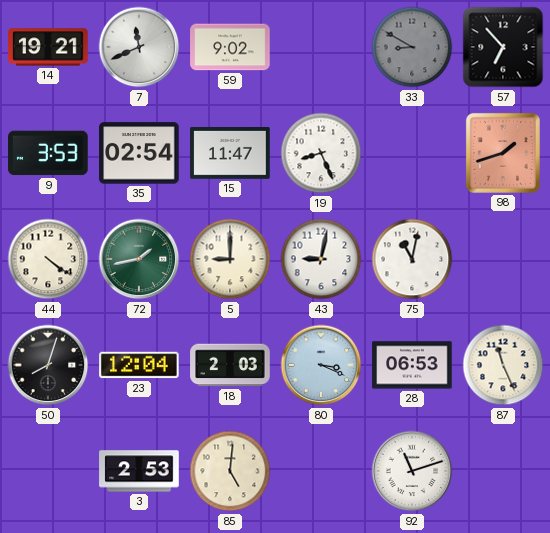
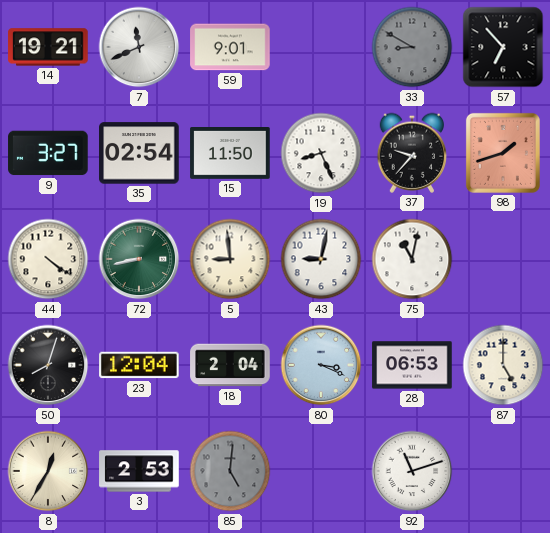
59: 9:02 -> 9:01
9: 3:53 -> 3:27
15: 11:47 -> 11:50
37: none -> 9:37
72: 1:43 -> 8:43
5: 9:00 -> 8:59
18: 2:03 -> 2:04
87: 11:26 -> 5:00
8: none -> 12:35
85 dial: cream -> grey
